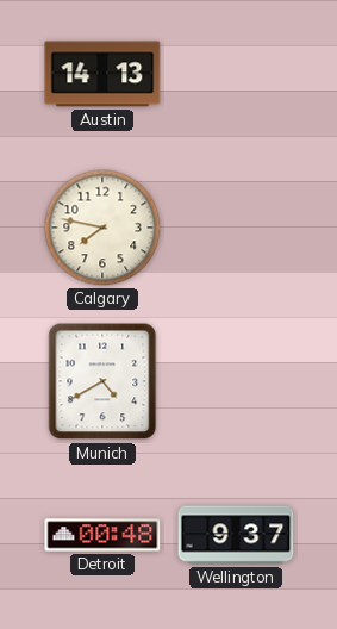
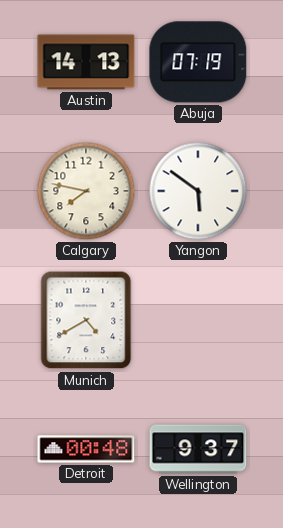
Abuja: none -> 07:19
Yangon: none -> 5:51
